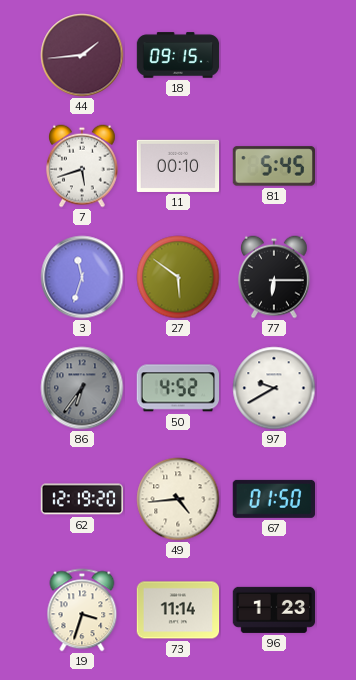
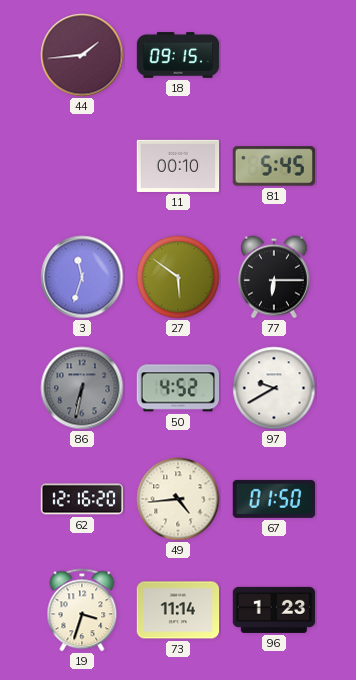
7: 5:42 -> none
86: 6:36 -> 6:32
62: 12:19 -> 12:16
